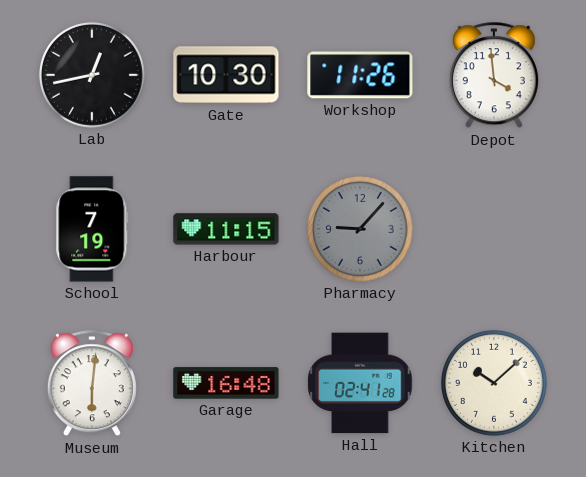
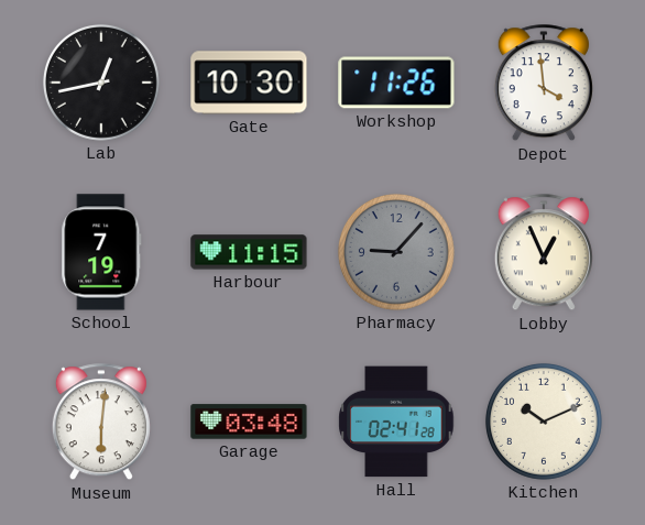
Lobby: none -> 12:56
Garage: 16:48 -> 03:48
Kitchen: 10:08 -> 10:11
